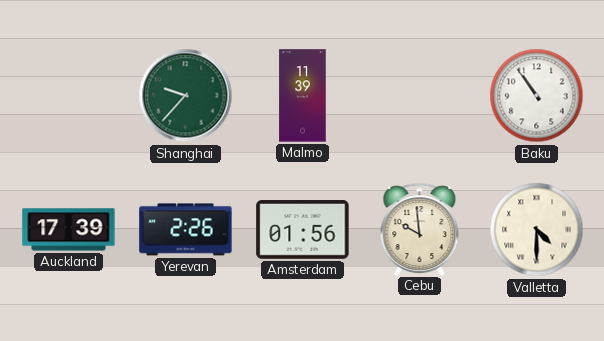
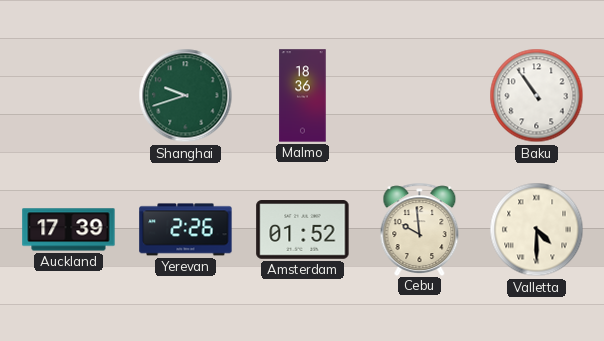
Shanghai: 9:37 -> 9:42
Malmo: 11:39 -> 18:36
Amsterdam: 01:56 -> 01:52
